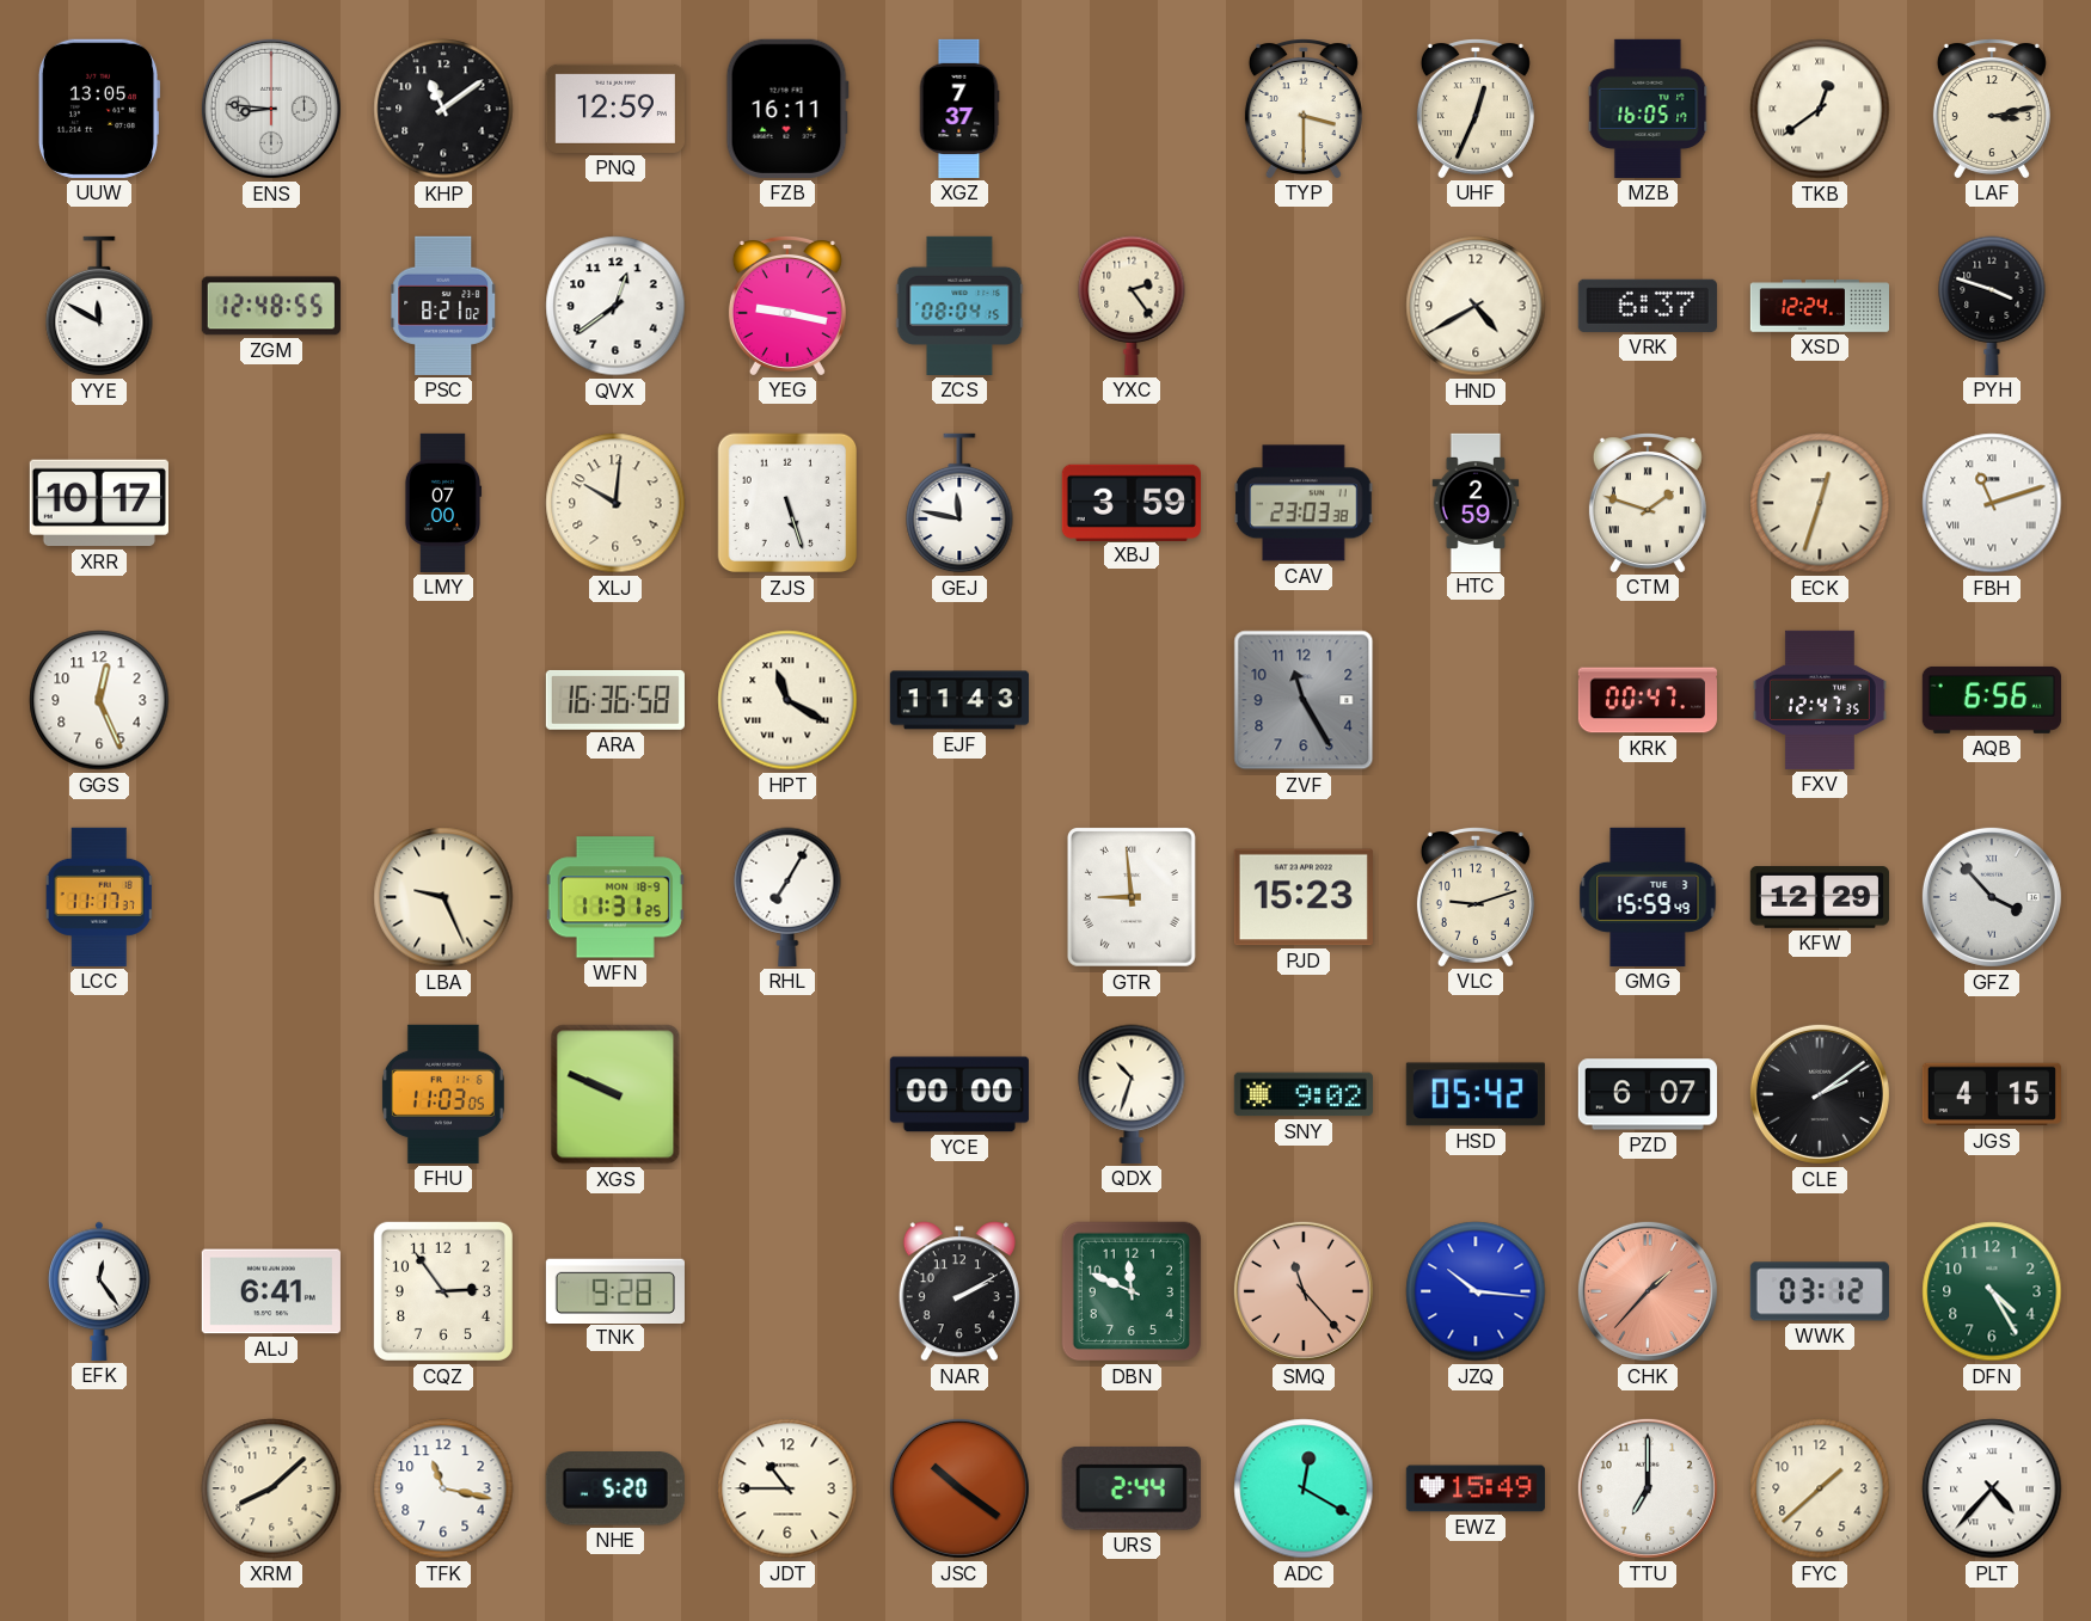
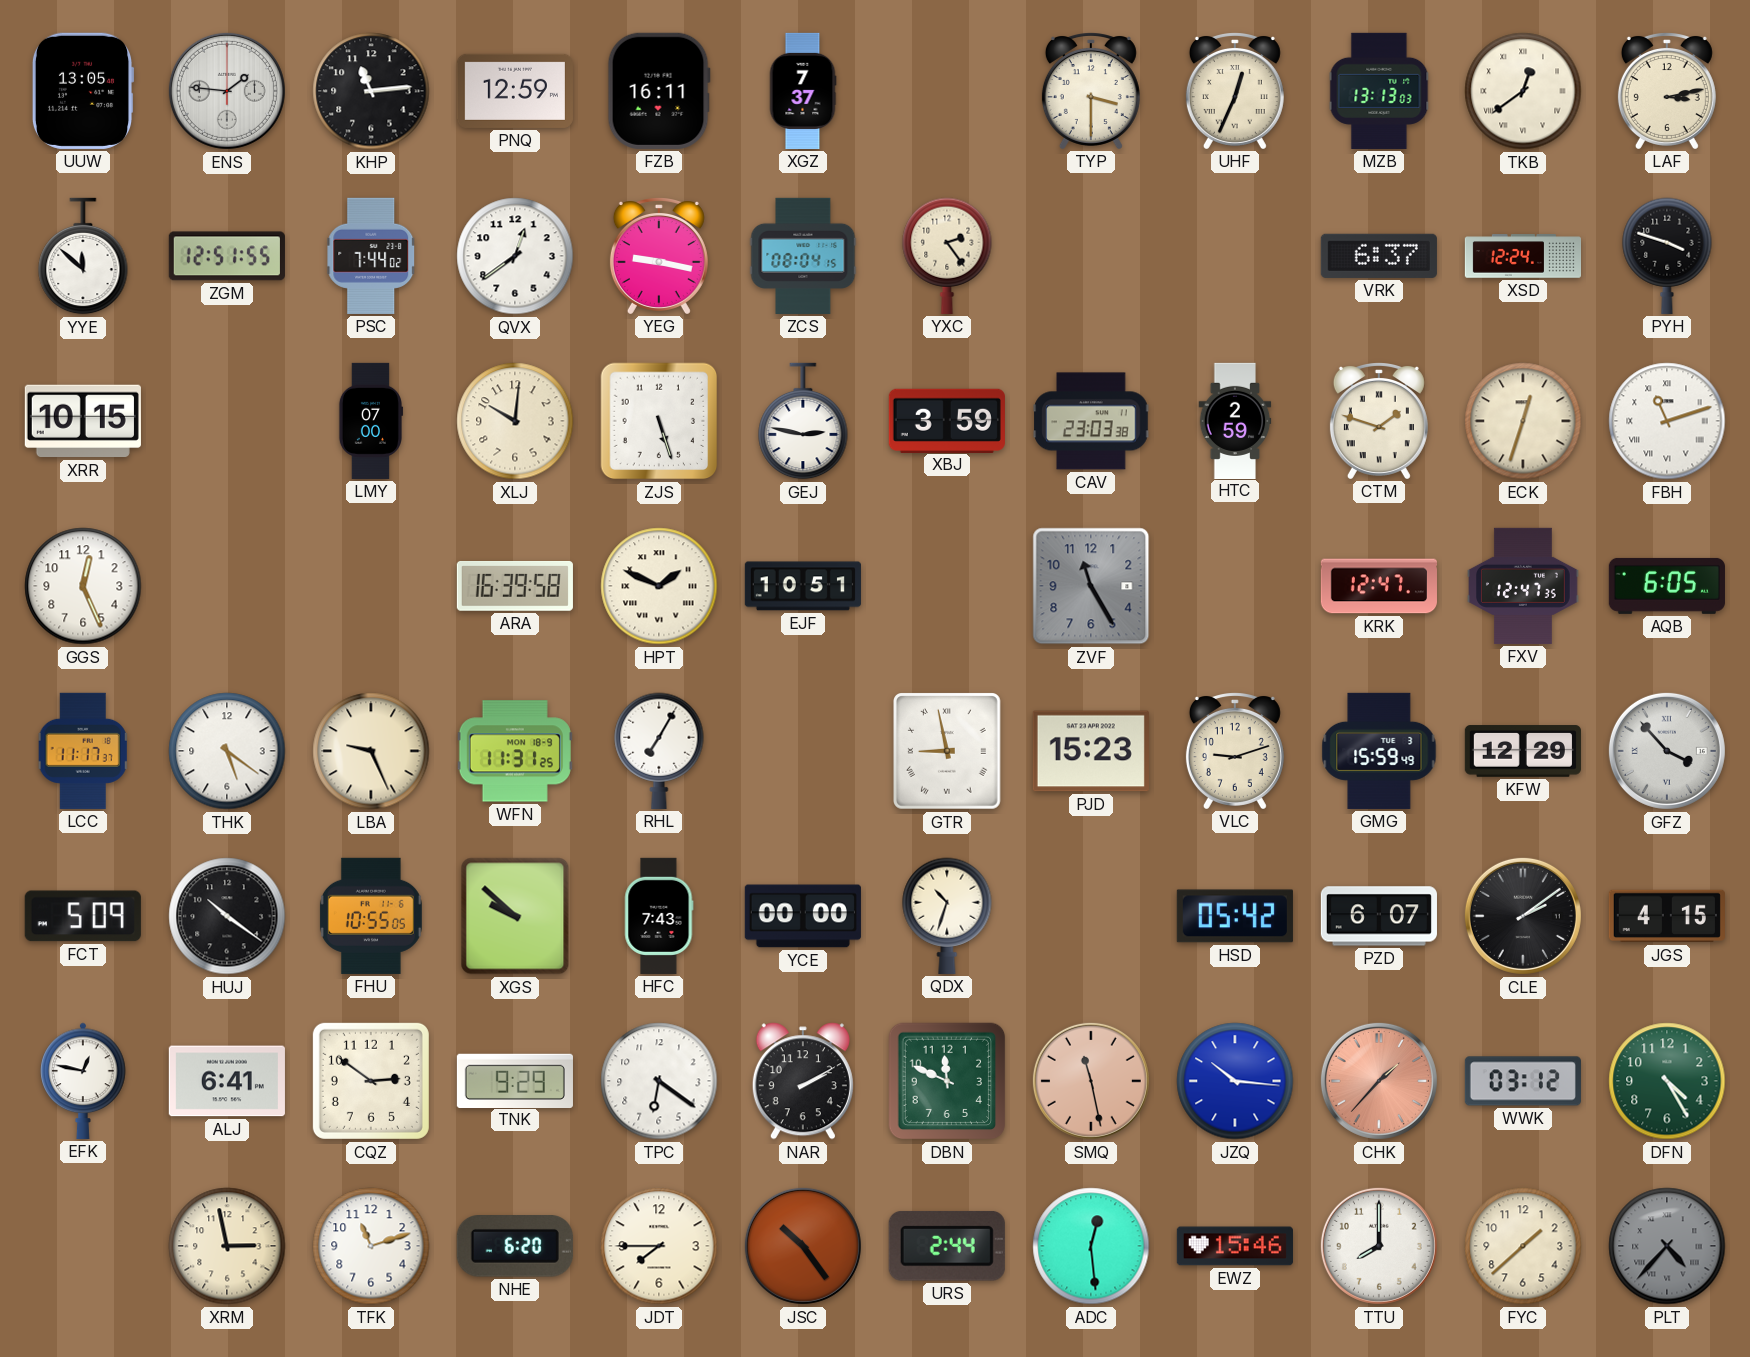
ENS: 8:46 -> 1:46
KHP: 11:09 -> 11:14
MZB: 16:05 -> 13:13
YYE: 11:50 -> 11:52
ZGM: 12:48 -> 12:51
PSC: 8:21 -> 7:44
HND: 4:40 -> none
XRR: 10:17 -> 10:15
GEJ: 11:47 -> 2:47
ARA: 16:36 -> 16:39
HPT: 11:20 -> 1:49
EJF: 11:43 -> 10:51
KRK: 00:47 -> 12:47
AQB: 6:56 -> 6:05
THK: none -> 5:21
GTR: 8:59 -> 8:58
FCT: none -> 5:09
HUJ: none -> 10:21
FHU: 11:03 -> 10:55
XGS: 9:49 -> 9:52
HFC: none -> 7:43
SNY: 9:02 -> none
EFK: 12:24 -> 12:47
CQZ: 2:54 -> 2:51
TNK: 9:28 -> 9:29
TPC: none -> 6:21
SMQ: 11:23 -> 11:28
XRM: 8:08 -> 2:58
TFK: 11:17 -> 11:12
NHE: 5:20 -> 6:20
JDT: 10:45 -> 7:45
JSC: 10:21 -> 10:24
ADC: 12:20 -> 12:29
EWZ: 15:49 -> 15:46
TTU: 7:00 -> 8:00
PLT dial: white -> grey
